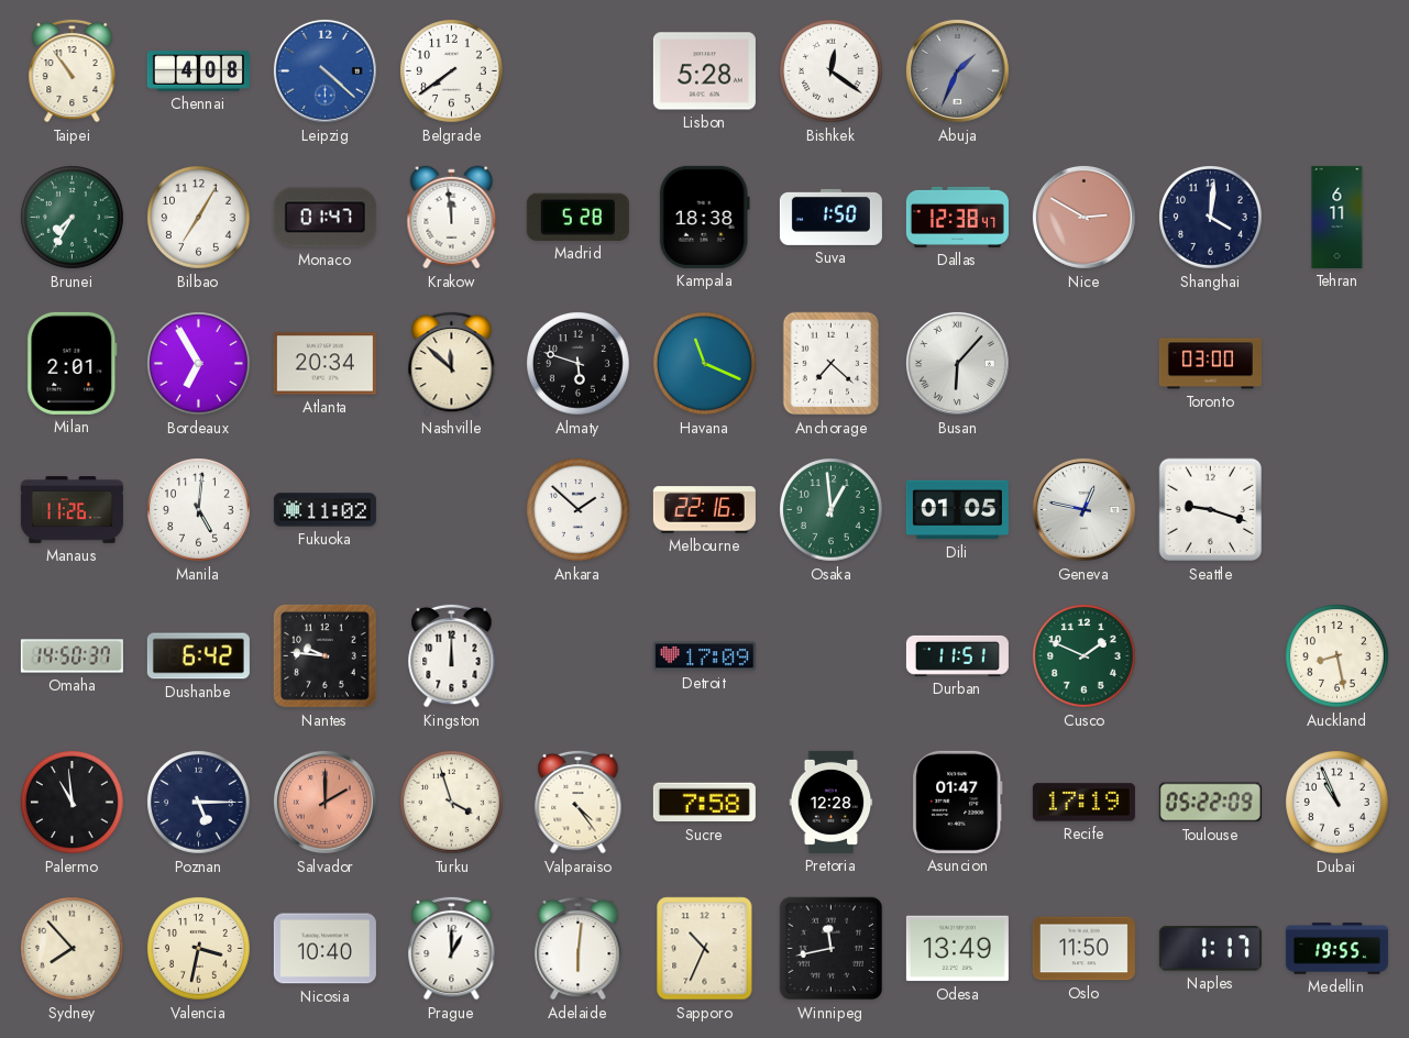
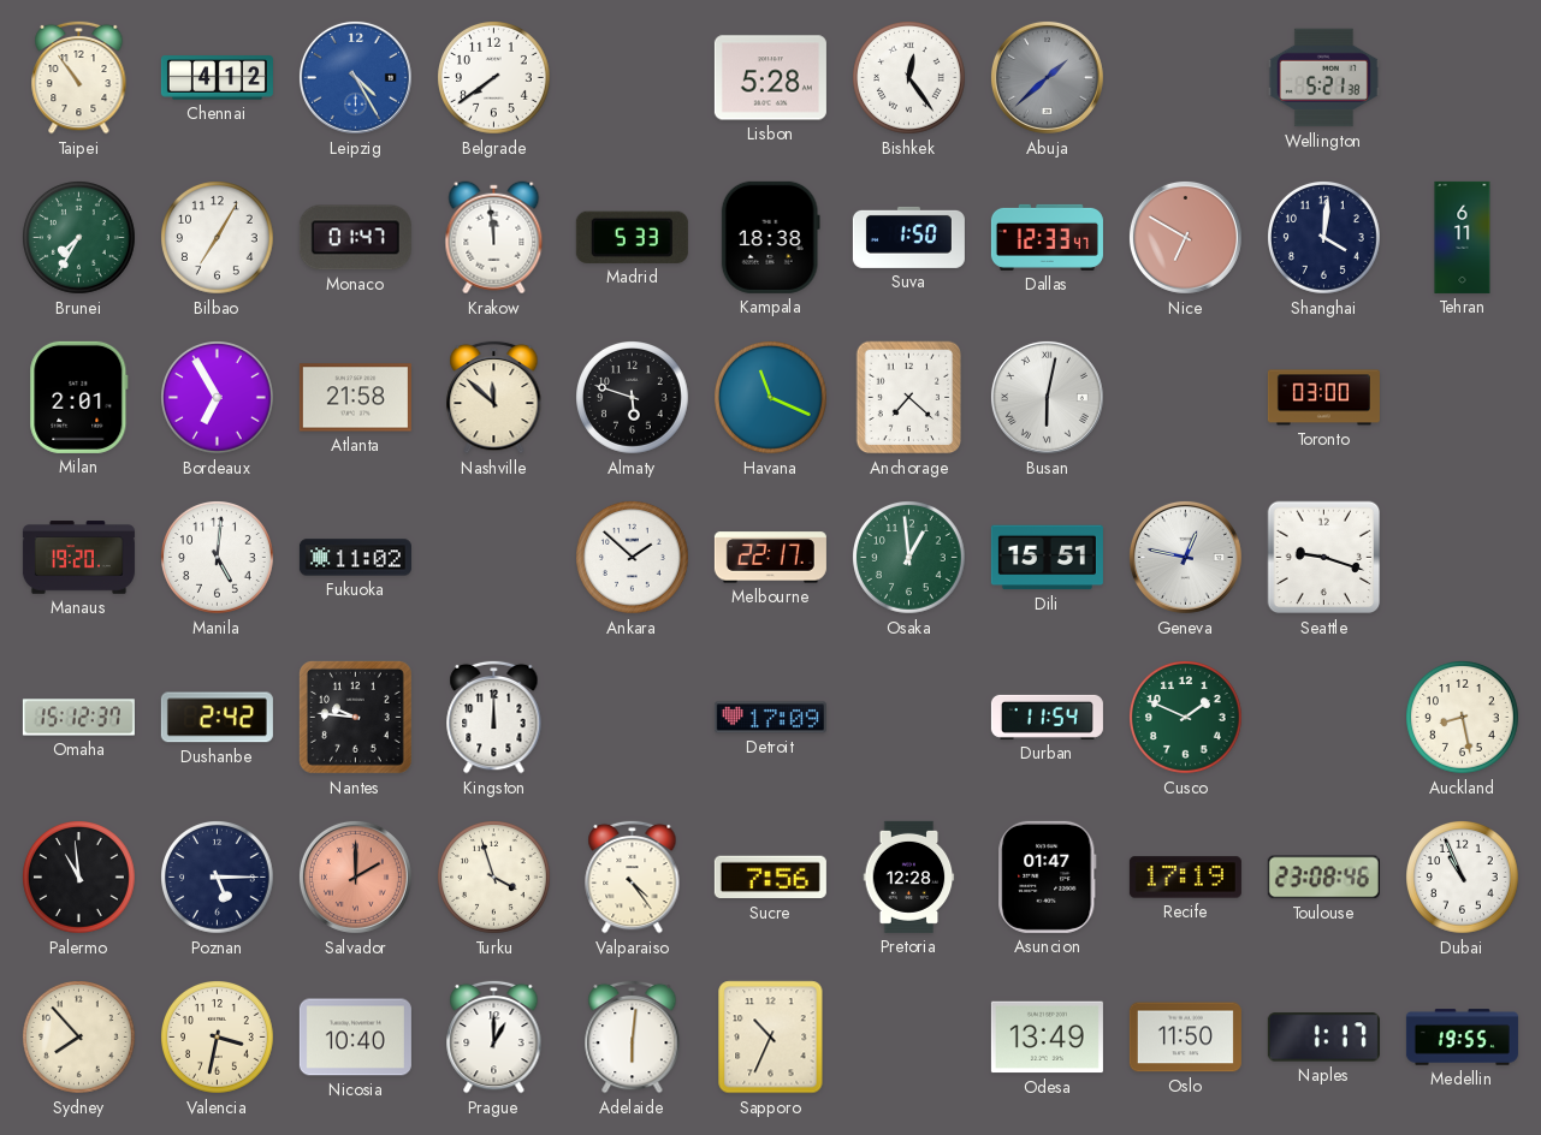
Chennai: 4:08 -> 4:12
Leipzig: 4:22 -> 4:25
Bishkek: 12:21 -> 12:24
Abuja: 1:34 -> 1:38
Wellington: none -> 5:21
Madrid: 5:28 -> 5:33
Dallas: 12:38 -> 12:33
Nice: 2:50 -> 6:50
Atlanta: 20:34 -> 21:58
Busan: 6:07 -> 6:02
Manaus: 11:26 -> 19:20
Melbourne: 22:16 -> 22:17
Dili: 01:05 -> 15:51
Omaha: 14:50 -> 15:12
Dushanbe: 6:42 -> 2:42
Durban: 11:51 -> 11:54
Sucre: 7:58 -> 7:56
Toulouse: 05:22 -> 23:08
Winnipeg: 11:43 -> none
